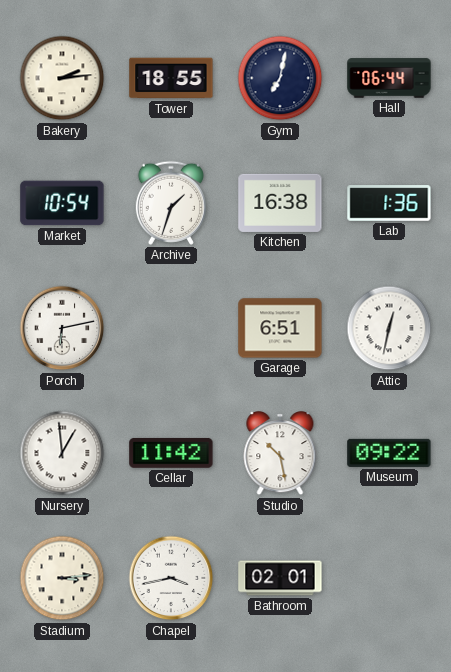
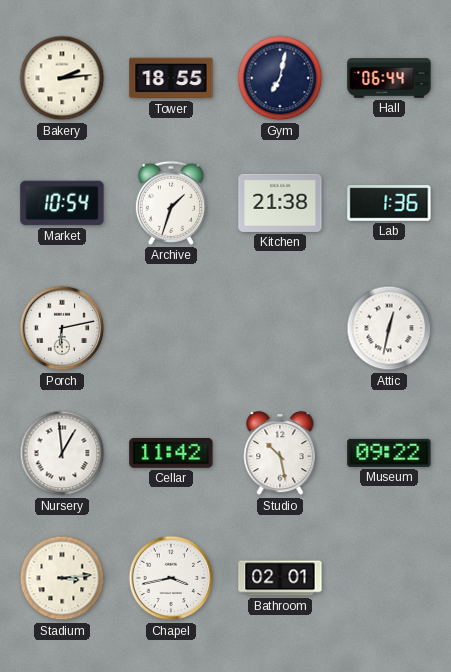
Kitchen: 16:38 -> 21:38
Garage: 6:51 -> none
